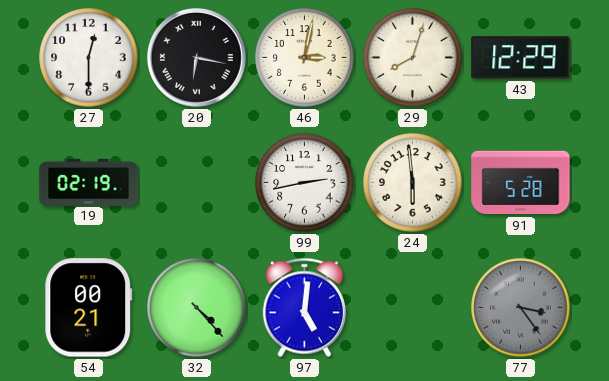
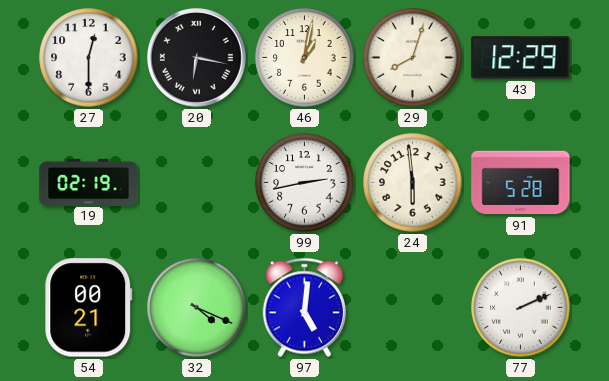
46: 3:02 -> 1:02
32: 4:23 -> 4:19
77: 3:24 -> 2:11
77 dial: grey -> white
